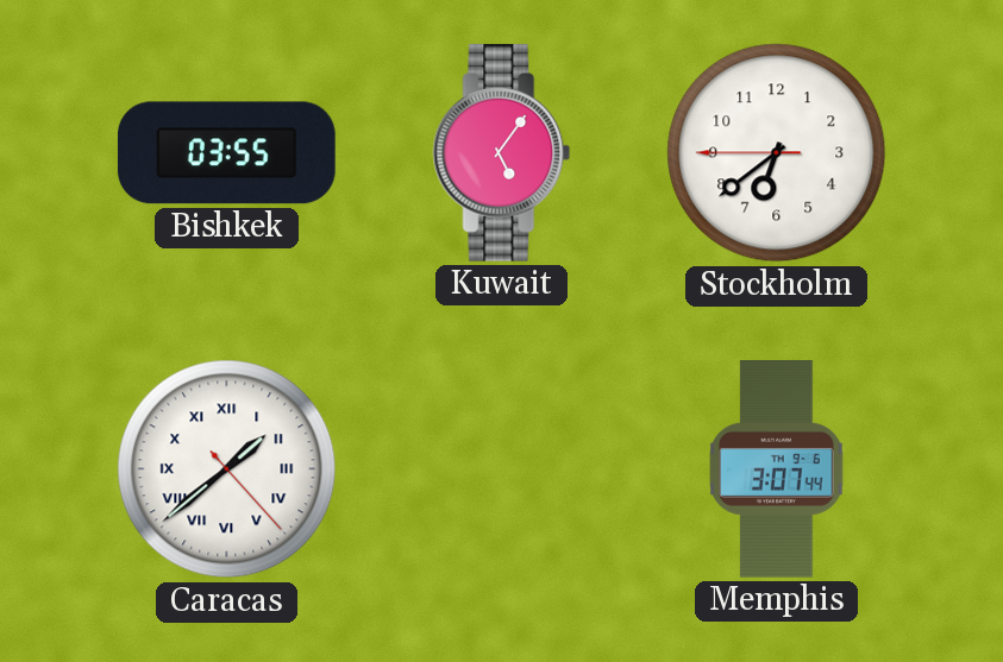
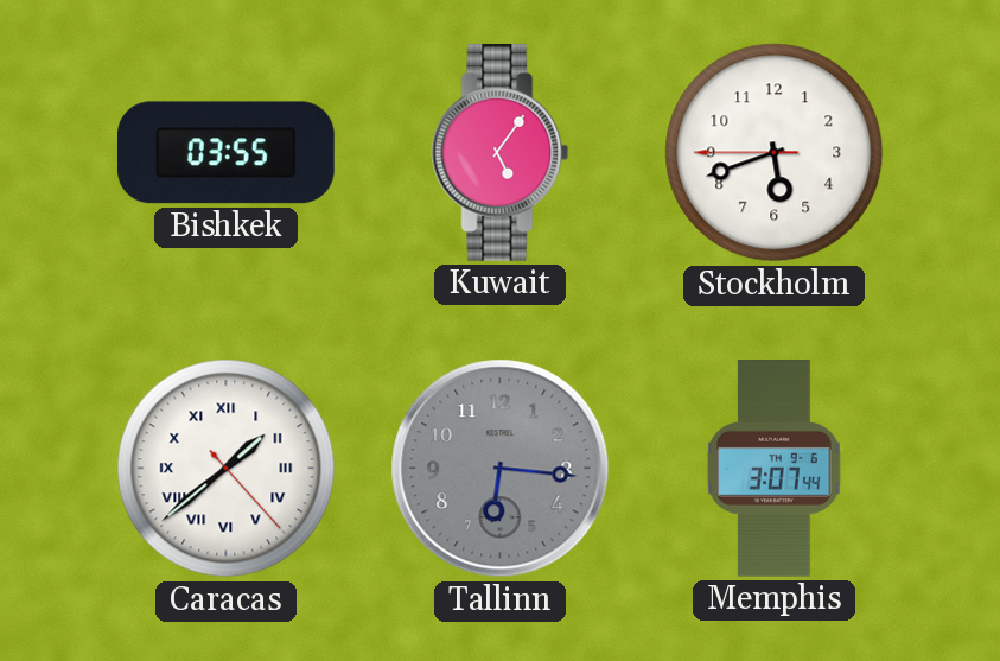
Stockholm: 6:38 -> 5:41
Tallinn: none -> 6:16
